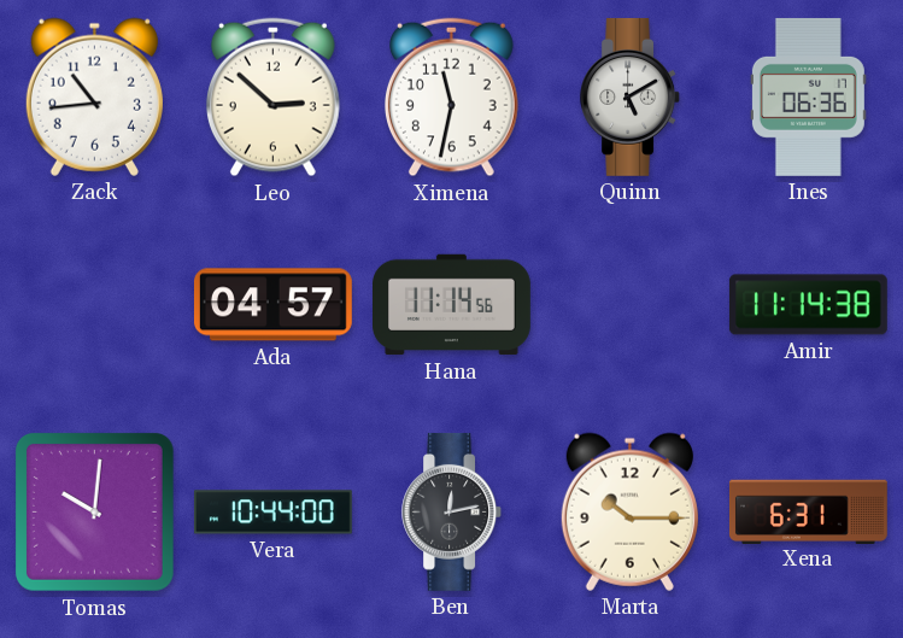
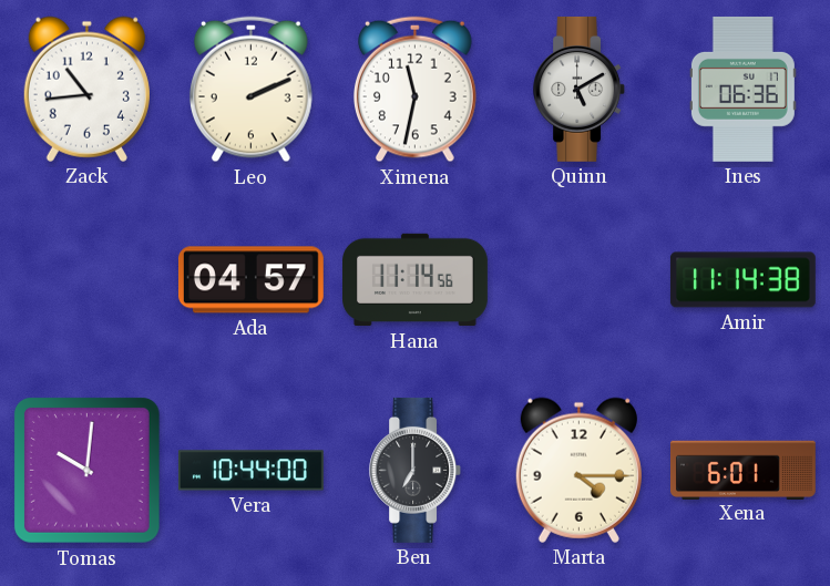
Leo: 2:52 -> 2:11
Ben: 12:13 -> 7:00
Marta: 10:15 -> 4:15
Xena: 6:31 -> 6:01
